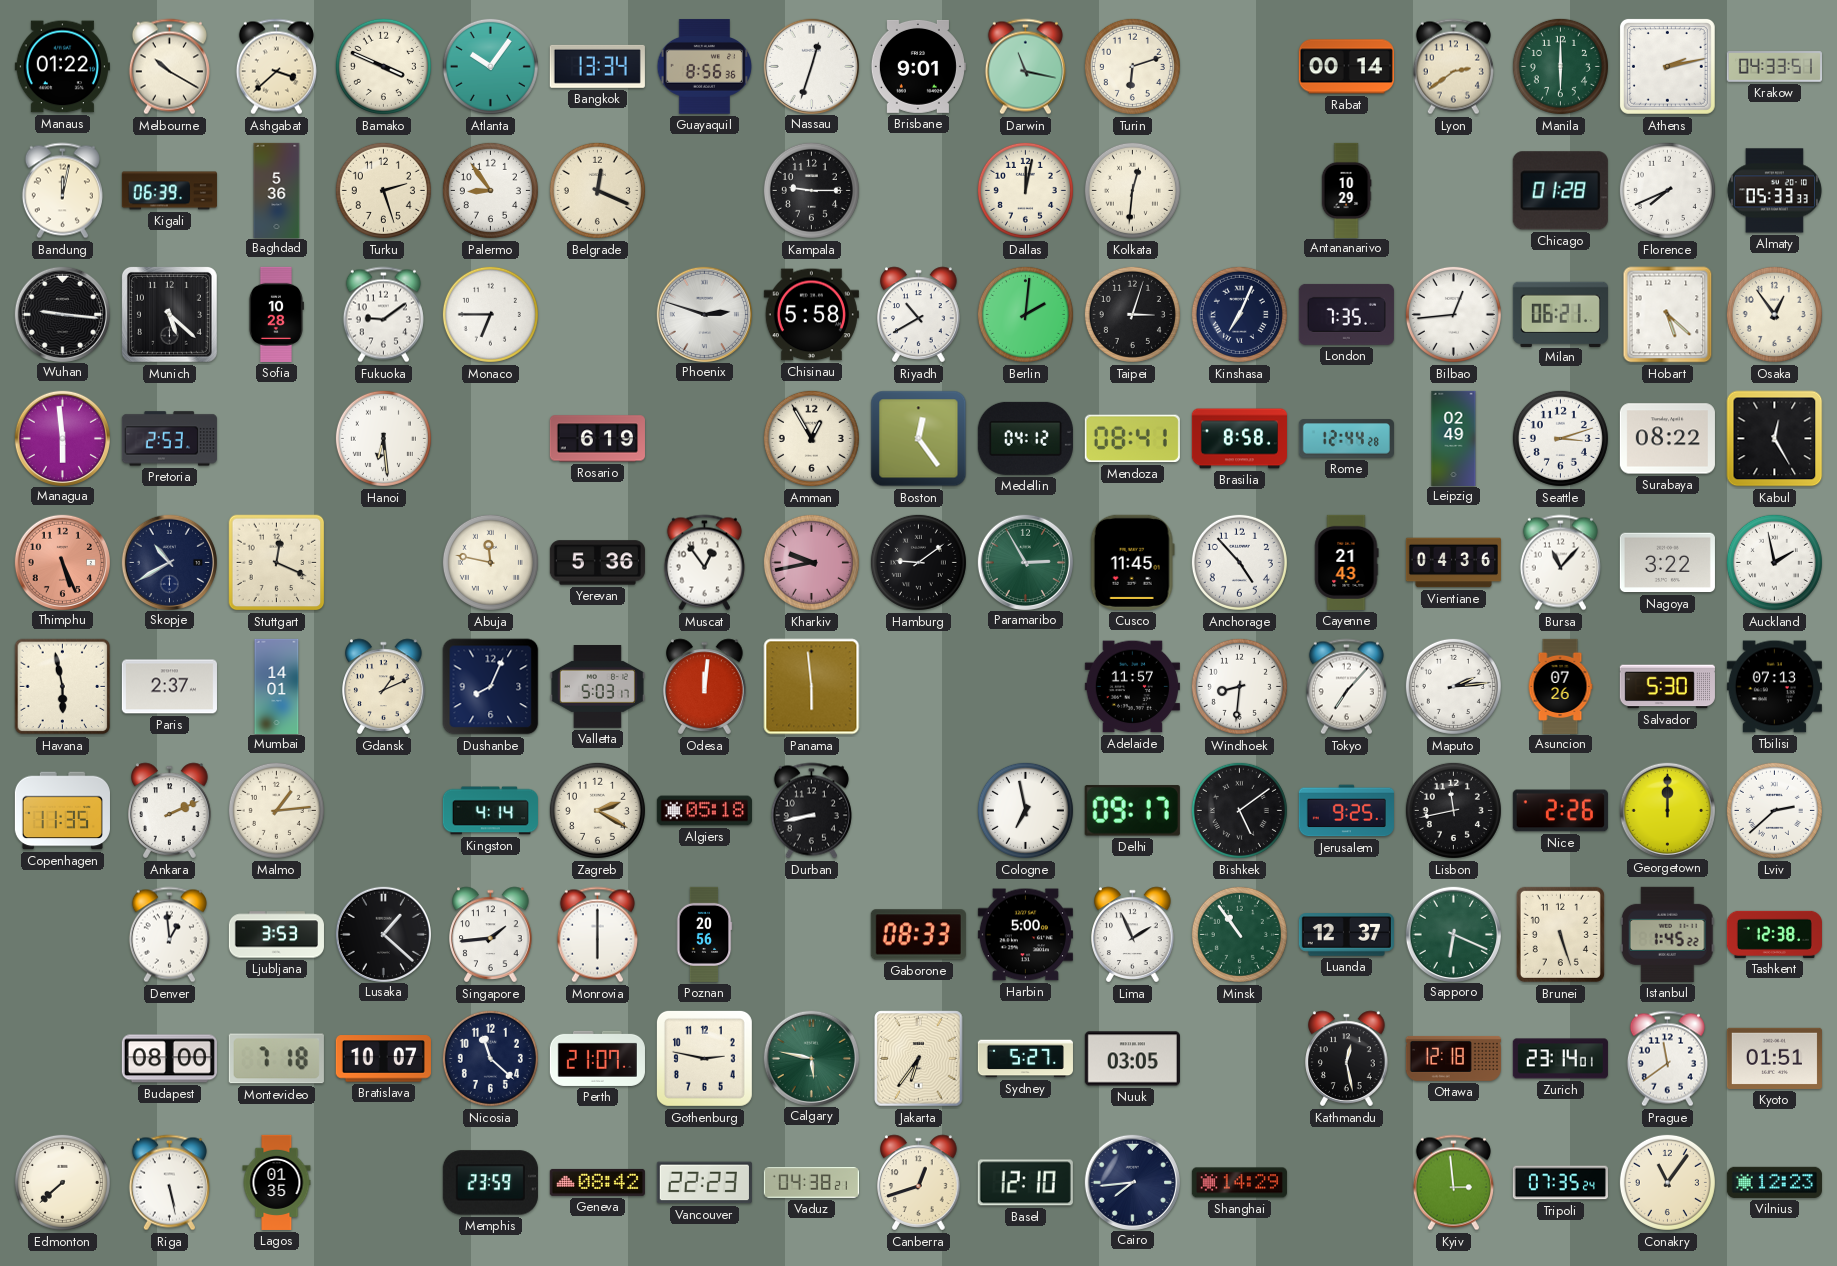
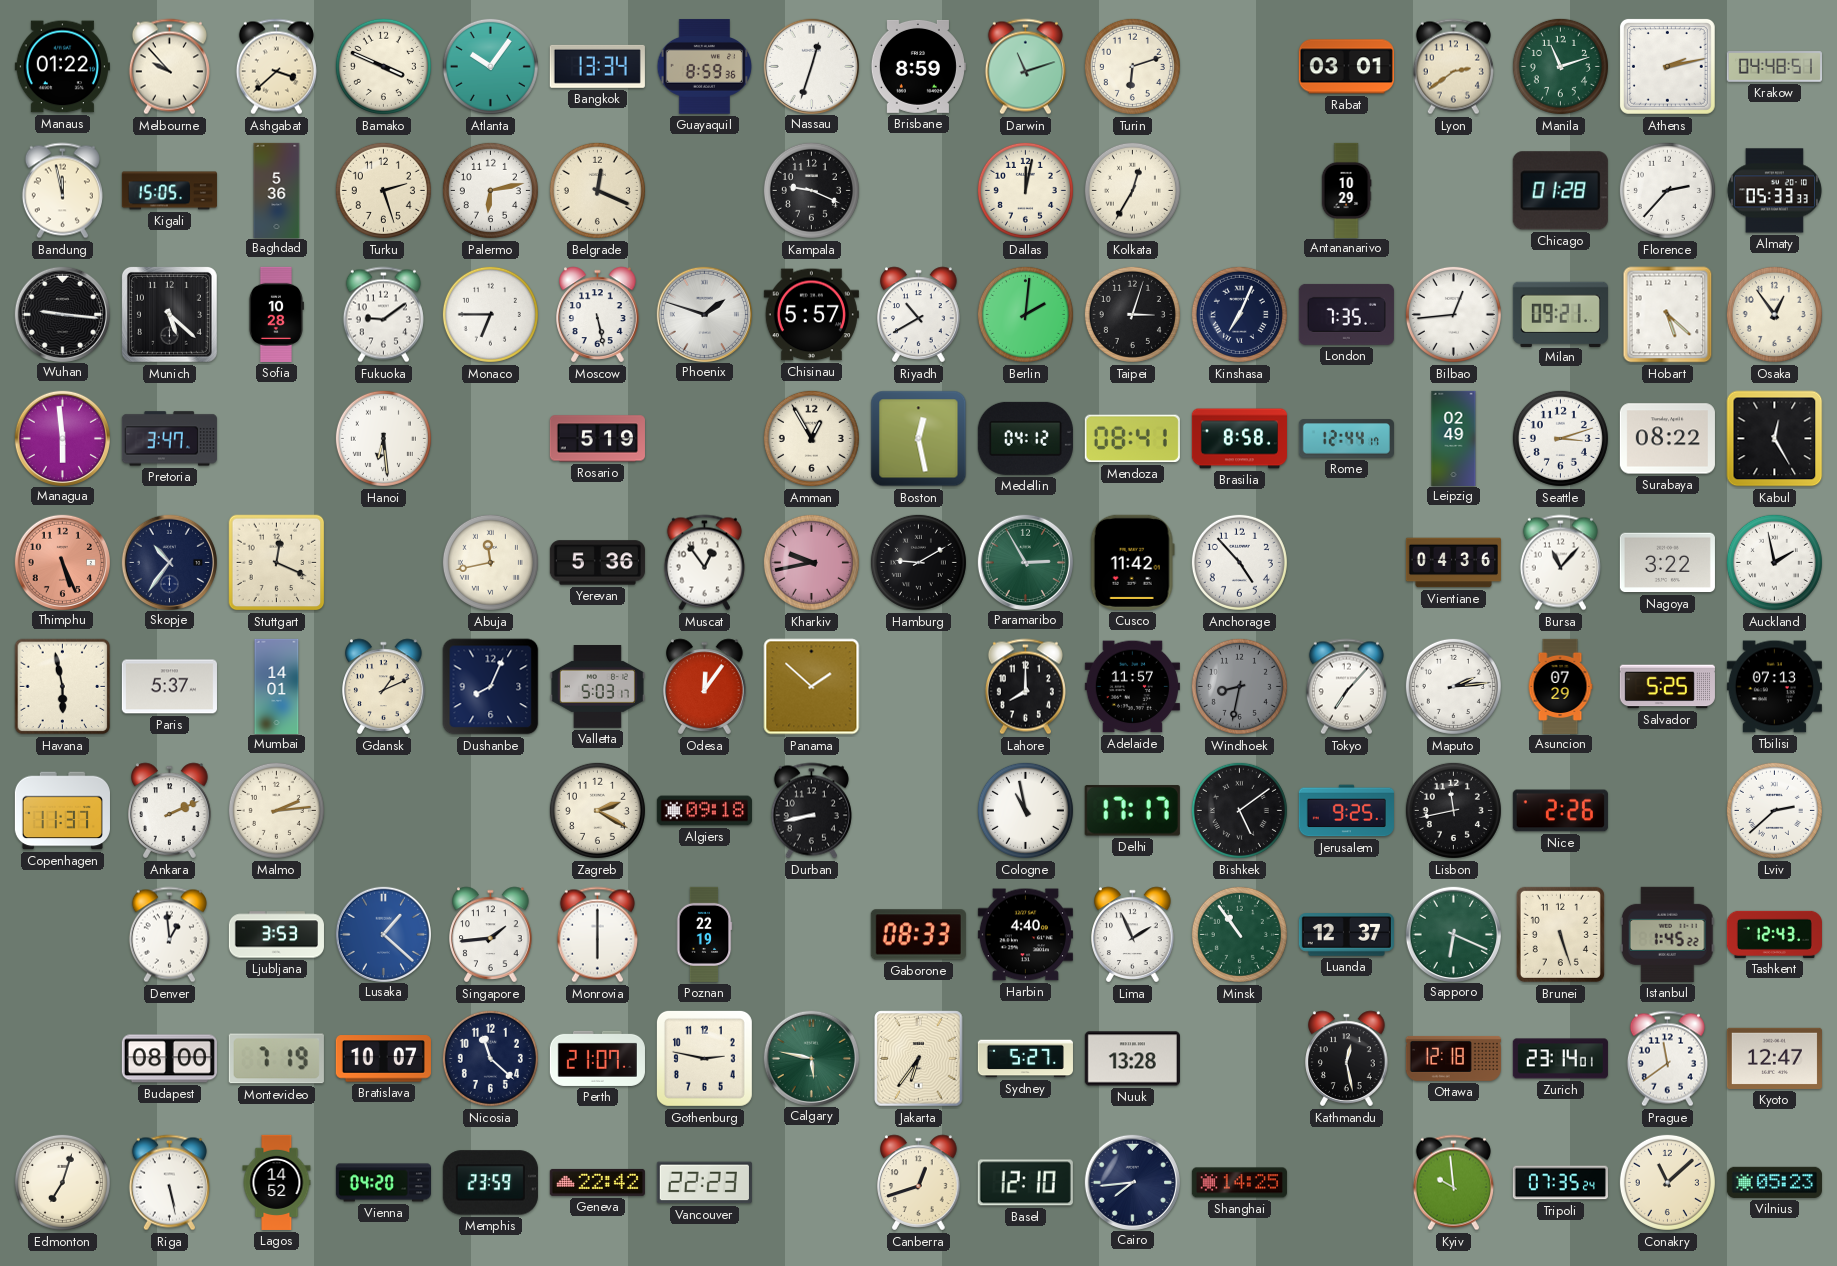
Melbourne: 10:20 -> 9:53
Guayaquil: 8:56 -> 8:59
Brisbane: 9:01 -> 8:59
Darwin: 11:17 -> 11:12
Rabat: 00:14 -> 03:01
Manila: 6:00 -> 11:12
Krakow: 04:33 -> 04:48
Bandung: 12:02 -> 11:58
Kigali: 06:39 -> 15:05
Palermo: 8:54 -> 6:13
Kampala: 9:15 -> 9:19
Kolkata: 12:31 -> 12:35
Florence: 7:41 -> 2:37
Moscow: none -> 5:28
Phoenix: 2:48 -> 1:48
Chisinau: 5:58 -> 5:57
Milan: 06:21 -> 09:21
Pretoria: 2:53 -> 3:47
Rosario: 6:19 -> 5:19
Boston: 12:24 -> 12:28
Rome: 12:44:28 -> 12:44:17
Skopje: 10:40 -> 10:36
Abuja: 11:47 -> 11:43
Hamburg: 9:09 -> 9:10
Cusco: 11:45 -> 11:42
Cayenne: 21:43 -> none
Paris: 2:37 -> 5:37
Odesa: 12:01 -> 12:06
Panama: 5:59 -> 1:52
Lahore: none -> 8:00
Windhoek: 8:31 -> 8:32
Windhoek dial: white -> grey
Asuncion: 07:26 -> 07:29
Salvador: 5:30 -> 5:25
Copenhagen: 11:35 -> 11:37
Malmo: 1:14 -> 2:14
Kingston: 4:14 -> none
Algiers: 05:18 -> 09:18
Cologne: 6:58 -> 10:58
Delhi: 09:17 -> 17:17
Georgetown: 12:00 -> none
Lusaka dial: black -> blue
Poznan: 20:56 -> 22:19
Harbin: 5:00 -> 4:40
Tashkent: 12:38 -> 12:43
Montevideo: 7:18 -> 7:19
Nuuk: 03:05 -> 13:28
Kyoto: 01:51 -> 12:47
Edmonton: 7:38 -> 7:03
Lagos: 01:35 -> 14:52
Vienna: none -> 04:20
Geneva: 08:42 -> 22:42
Vaduz: 04:38 -> none
Shanghai: 14:29 -> 14:25
Kyiv: 2:59 -> 9:59
Conakry: 11:06 -> 11:08
Vilnius: 12:23 -> 05:23
